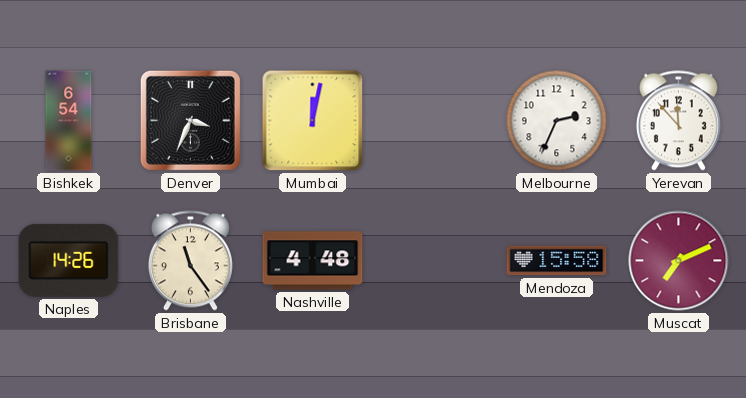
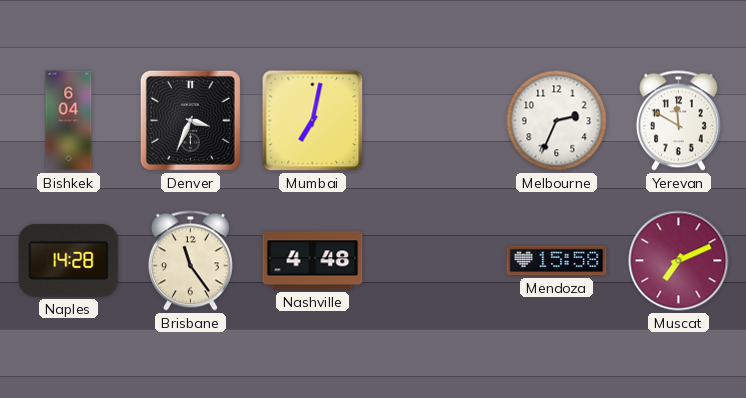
Bishkek: 6:54 -> 6:04
Mumbai: 12:02 -> 7:02
Yerevan: 11:53 -> 11:50
Naples: 14:26 -> 14:28
